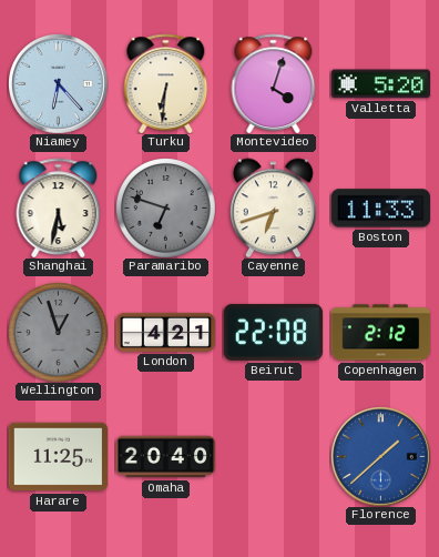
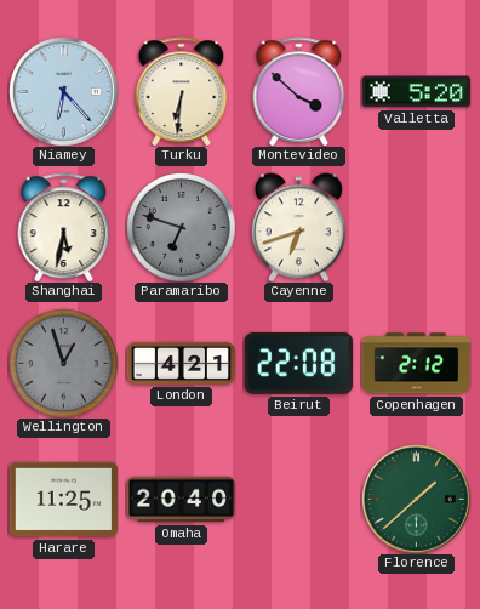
Montevideo: 4:03 -> 3:52
Boston: 11:33 -> none
Florence dial: blue -> green
